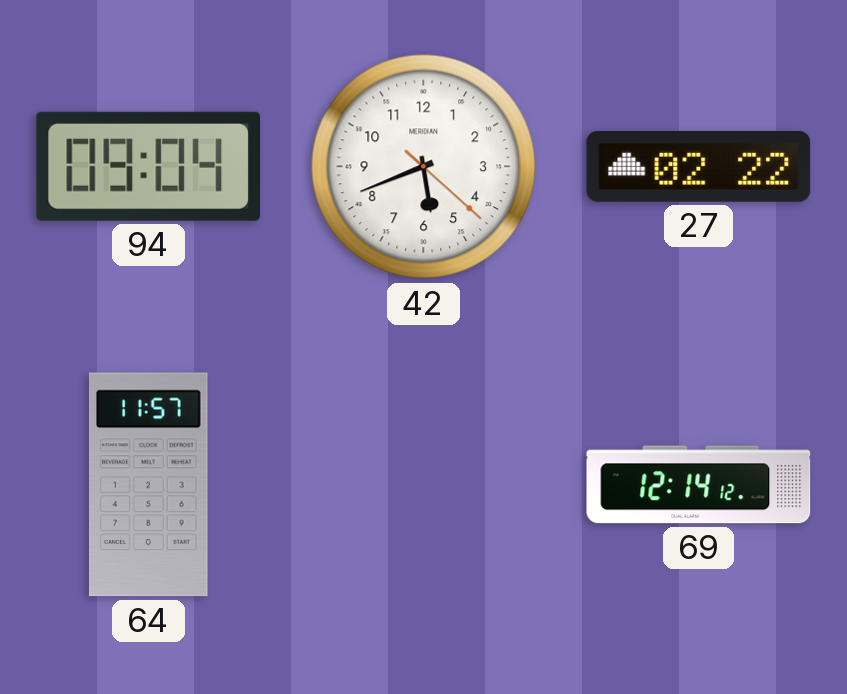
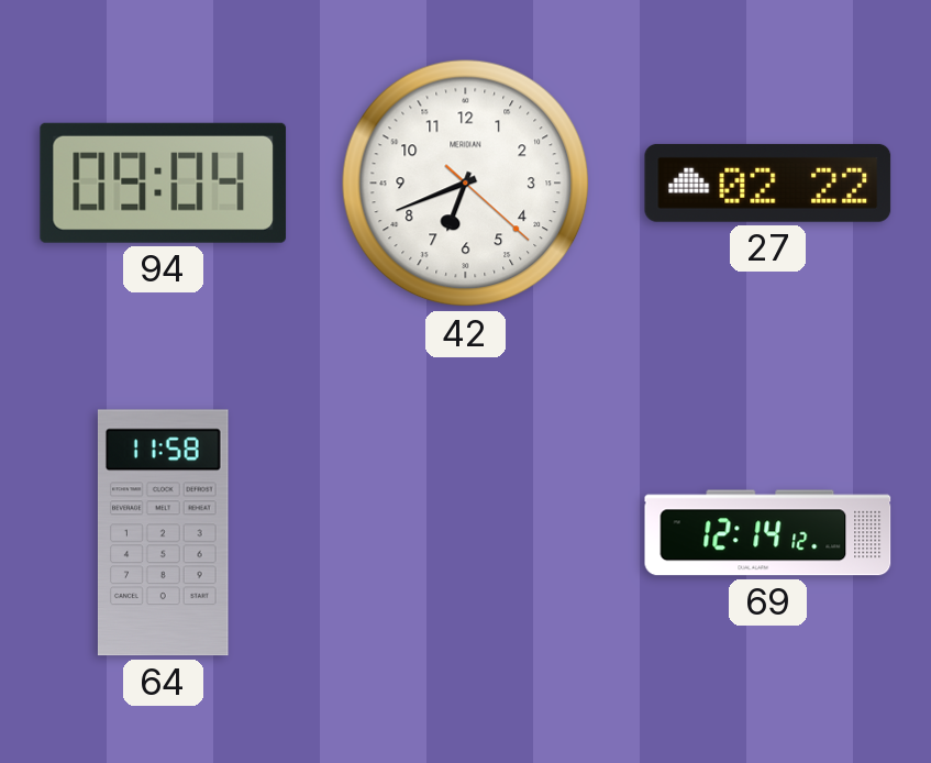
42: 5:41 -> 6:41
64: 11:57 -> 11:58
